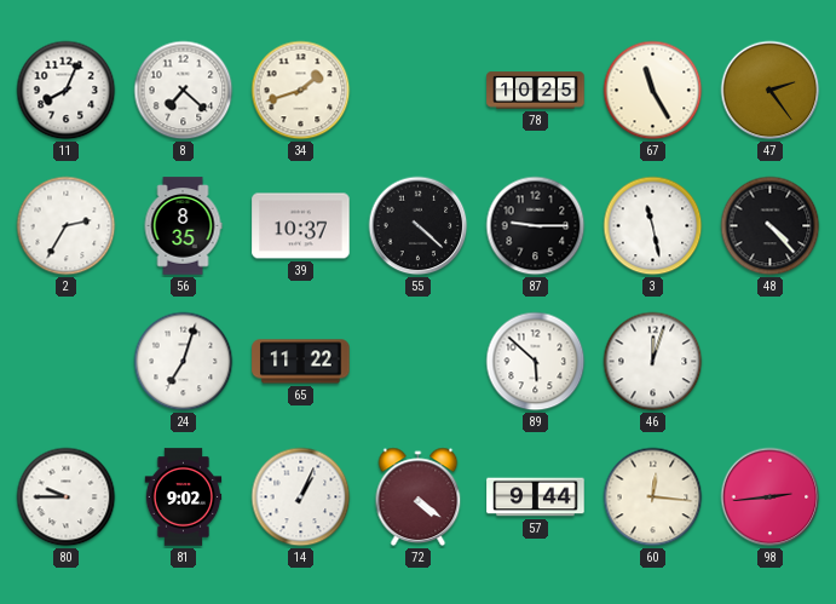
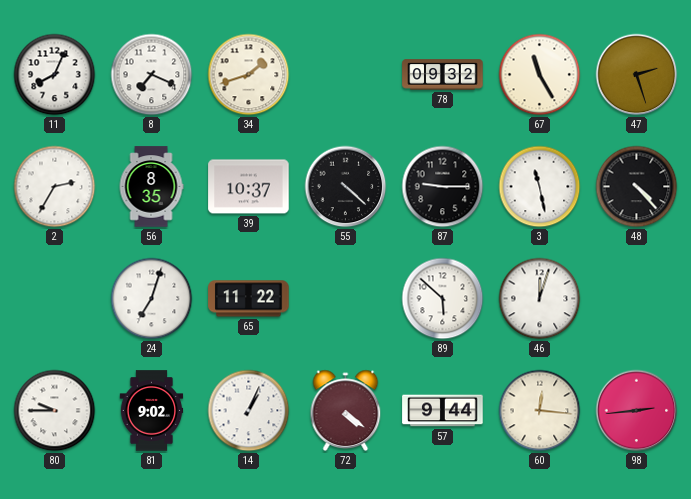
8: 7:22 -> 7:19
78: 10:25 -> 09:32
47: 2:24 -> 2:27
